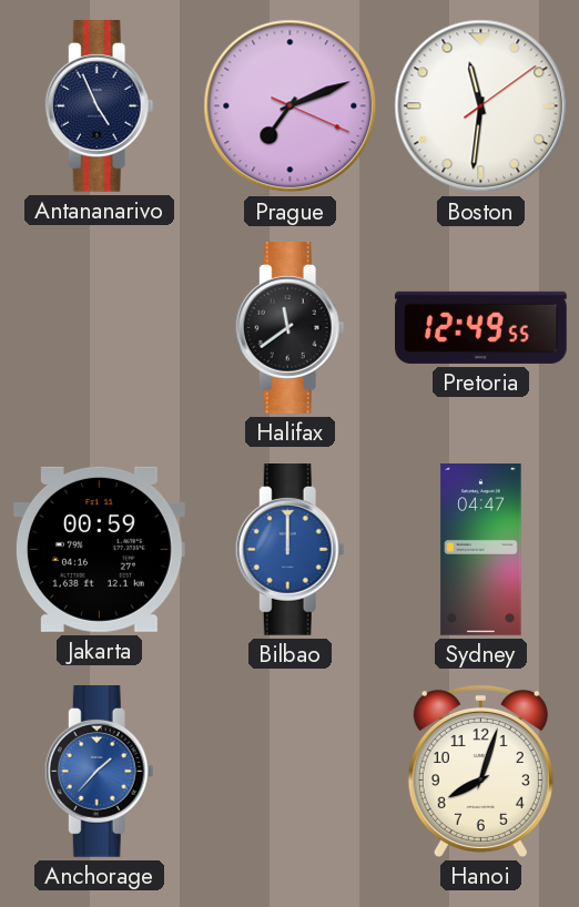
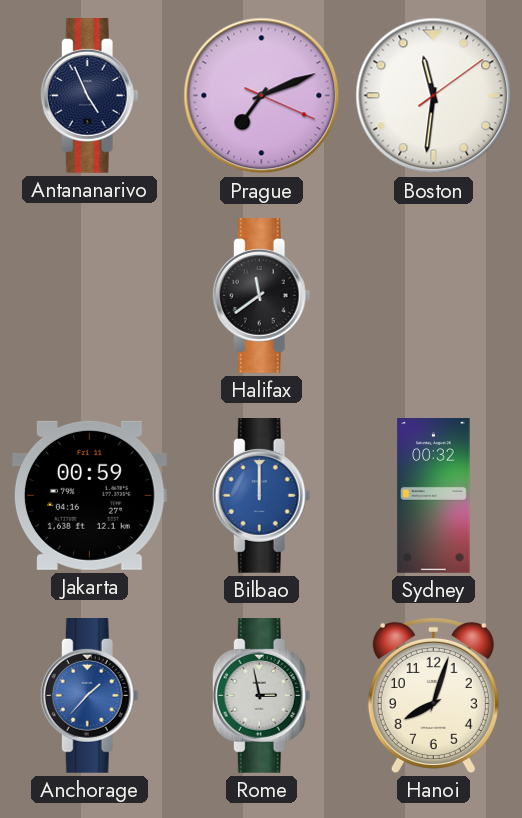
Pretoria: 12:49 -> none
Sydney: 04:47 -> 00:32
Rome: none -> 2:58
